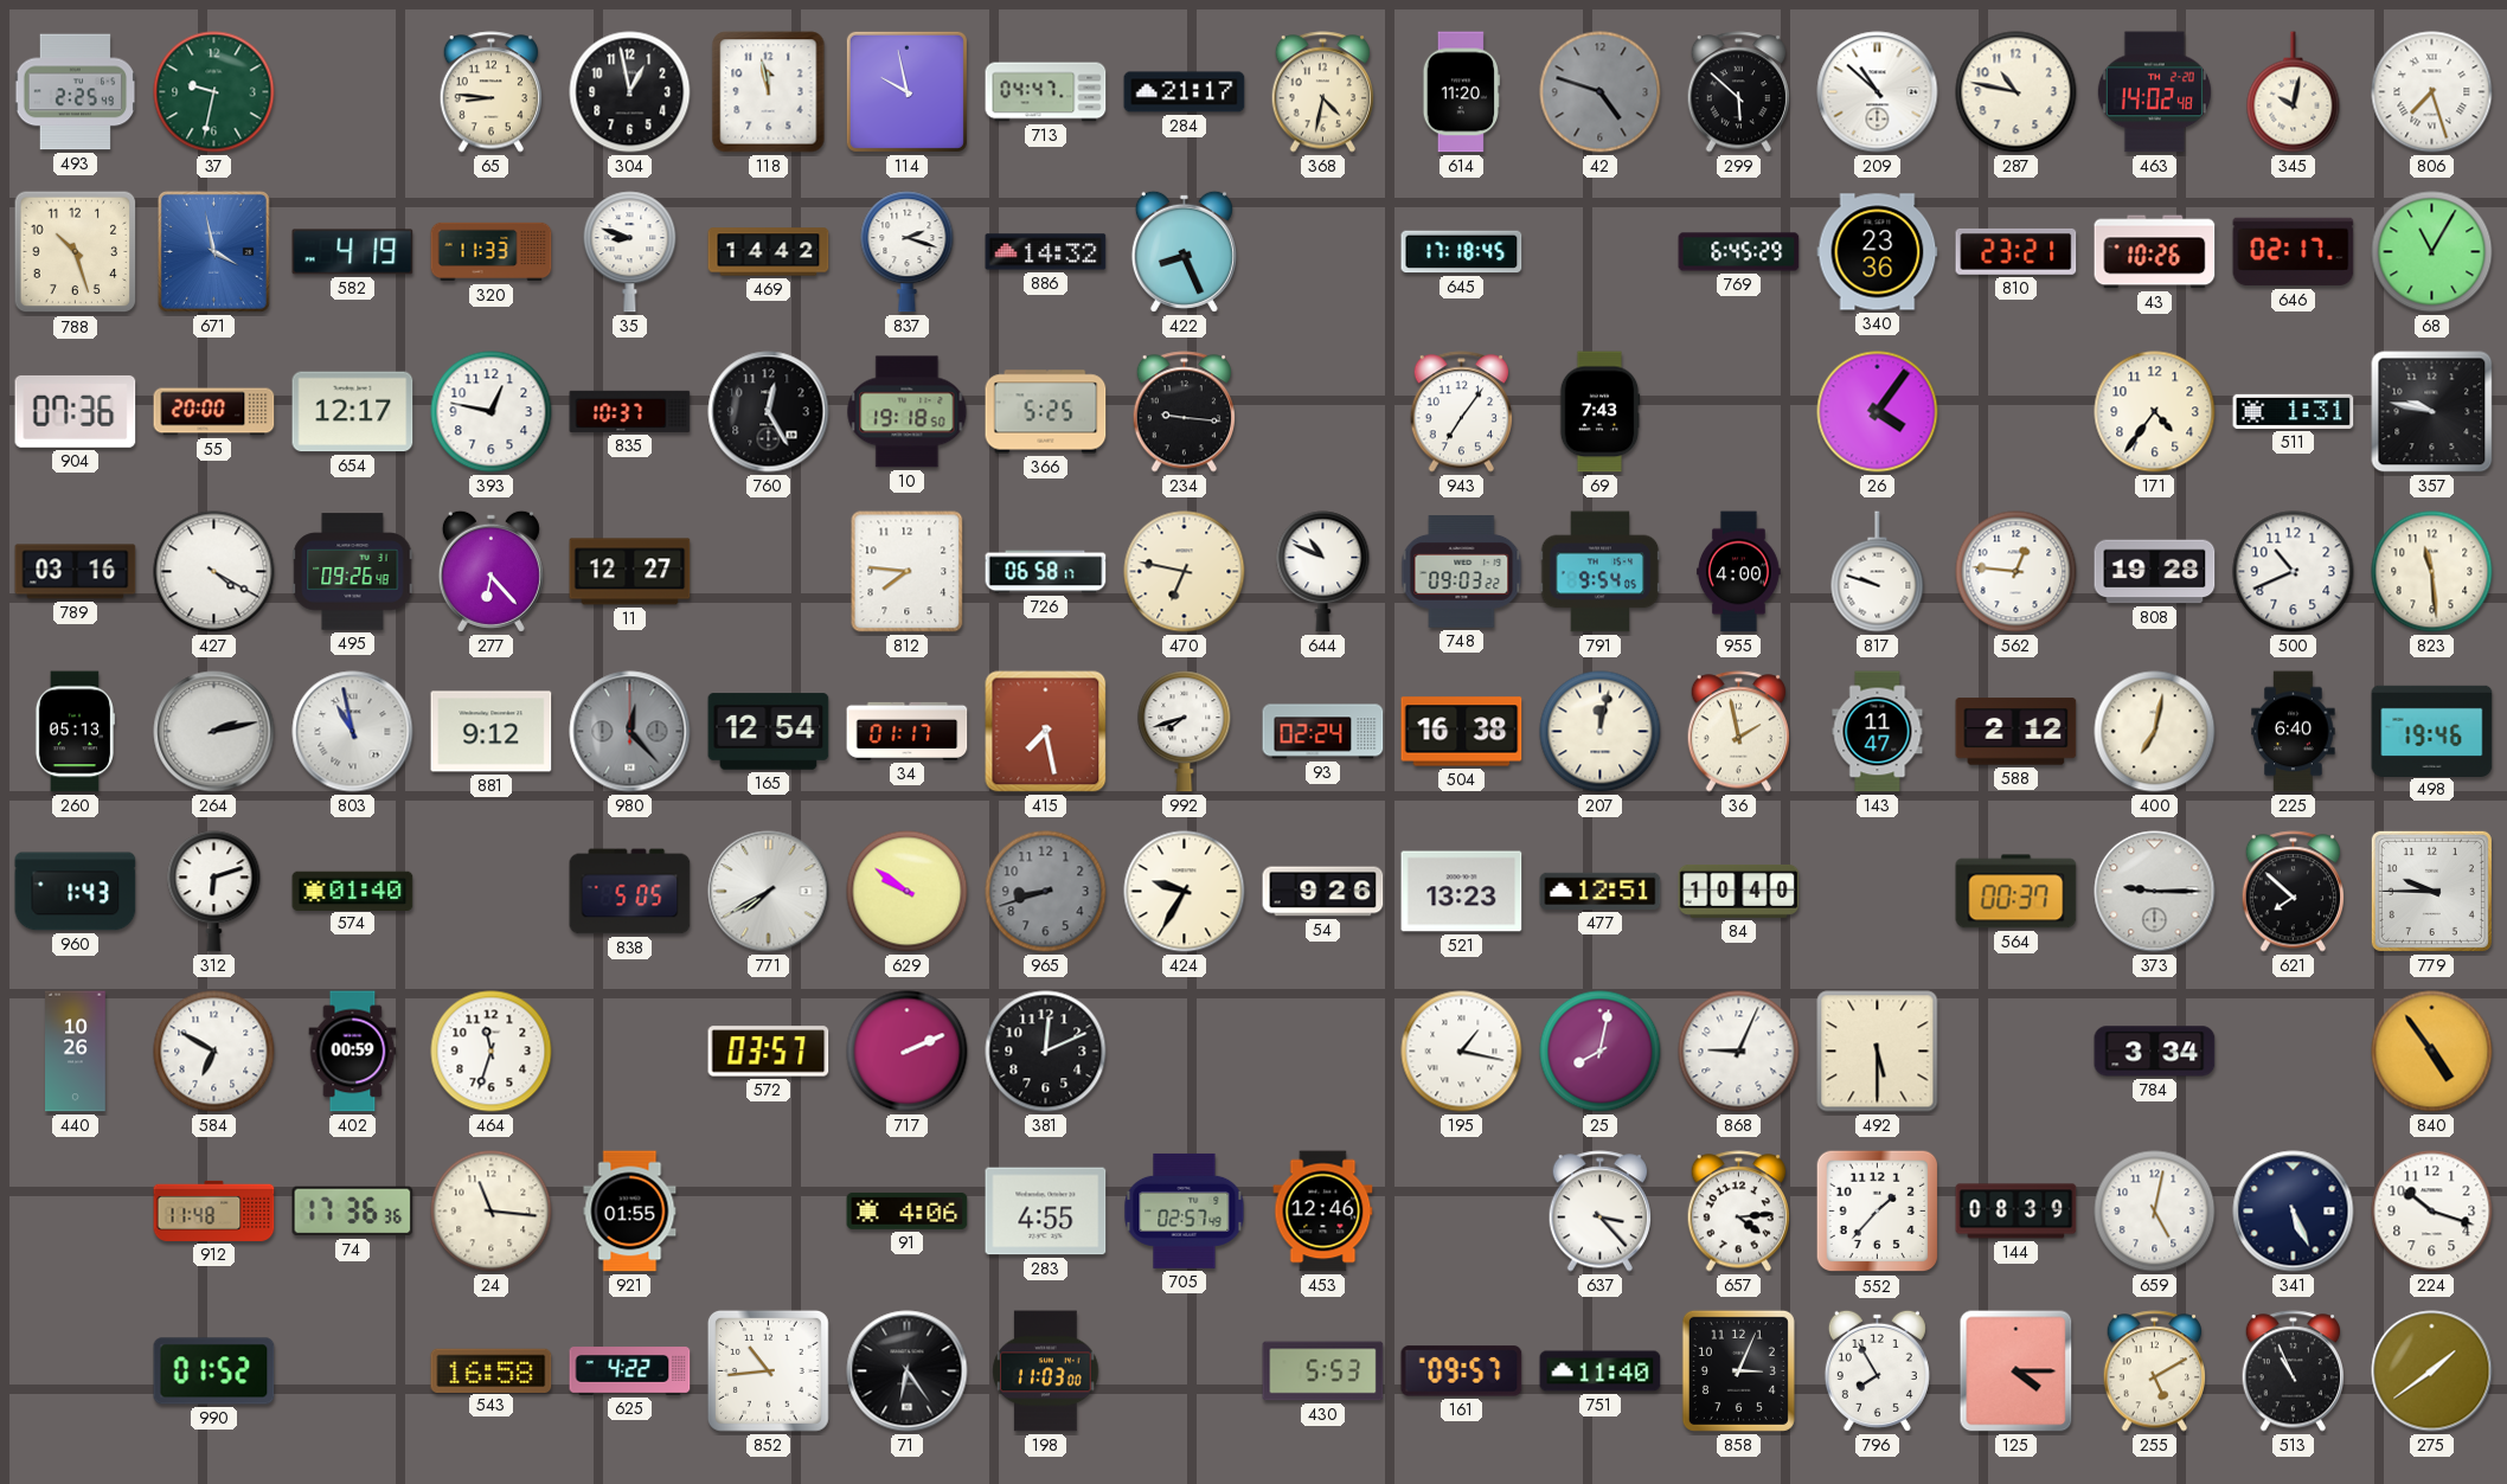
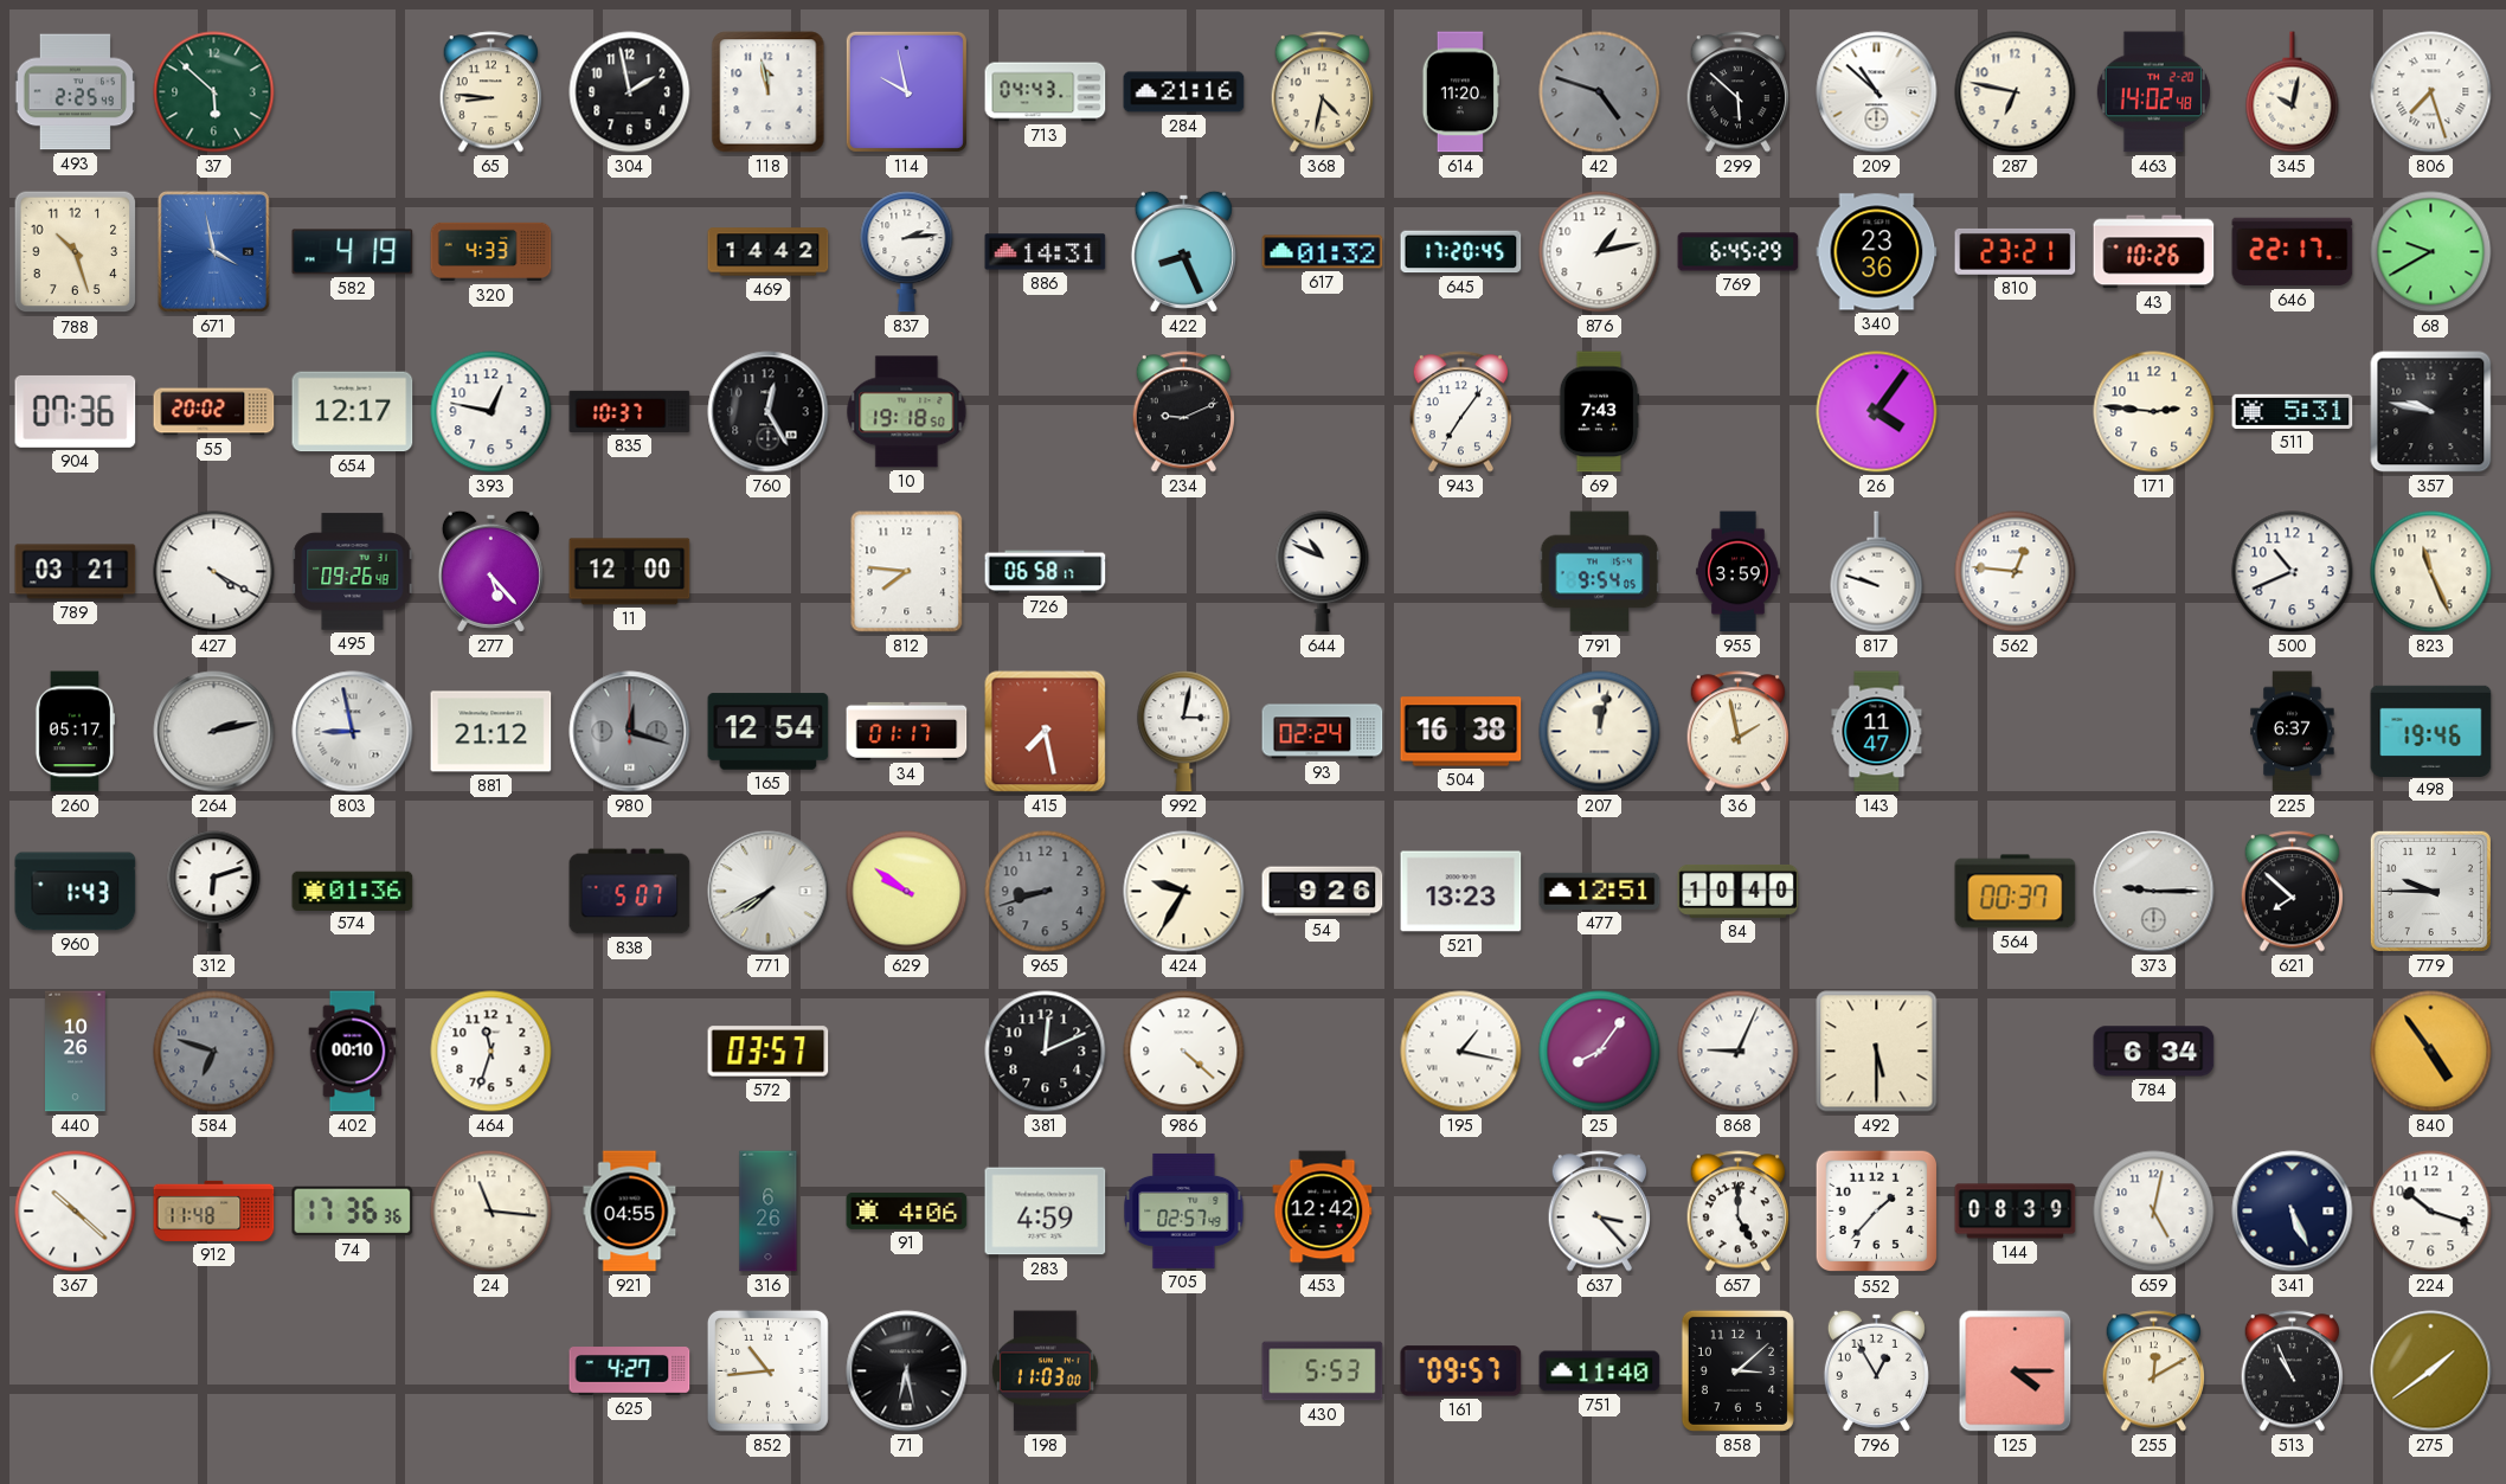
37: 9:32 -> 5:52
304: 12:58 -> 1:58
713: 04:47 -> 04:43
284: 21:17 -> 21:16
287: 10:47 -> 6:47
320: 11:33 -> 4:33
35: 8:48 -> none
837: 2:18 -> 2:14
886: 14:32 -> 14:31
617: none -> 01:32
645: 17:18 -> 17:20
876: none -> 1:13
646: 02:17 -> 22:17
68: 11:05 -> 9:40
55: 20:00 -> 20:02
366: 5:25 -> none
234: 9:16 -> 9:11
171: 4:36 -> 2:46
511: 1:31 -> 5:31
789: 03:16 -> 03:21
277: 6:23 -> 5:23
11: 12:27 -> 12:00
470: 6:47 -> none
748: 09:03 -> none
955: 4:00 -> 3:59
808: 19:28 -> none
823: 11:29 -> 11:26
260: 05:13 -> 05:17
803: 10:58 -> 8:58
881: 9:12 -> 21:12
980: 12:23 -> 12:18
992: 7:42 -> 3:02
588: 2:12 -> none
400: 7:02 -> none
225: 6:40 -> 6:37
574: 01:40 -> 01:36
838: 5:05 -> 5:07
584: 6:50 -> 6:48
584 dial: white -> grey
402: 00:59 -> 00:10
717: 2:11 -> none
986: none -> 4:22
25: 8:02 -> 8:06
784: 3:34 -> 6:34
367: none -> 10:22
921: 01:55 -> 04:55
316: none -> 6:26
283: 4:55 -> 4:59
453: 12:46 -> 12:42
657: 4:14 -> 5:00
990: 01:52 -> none
543: 16:58 -> none
625: 4:22 -> 4:27
71: 6:24 -> 6:28
858: 3:04 -> 3:08
796: 7:55 -> 12:55
255: 5:10 -> 12:10
